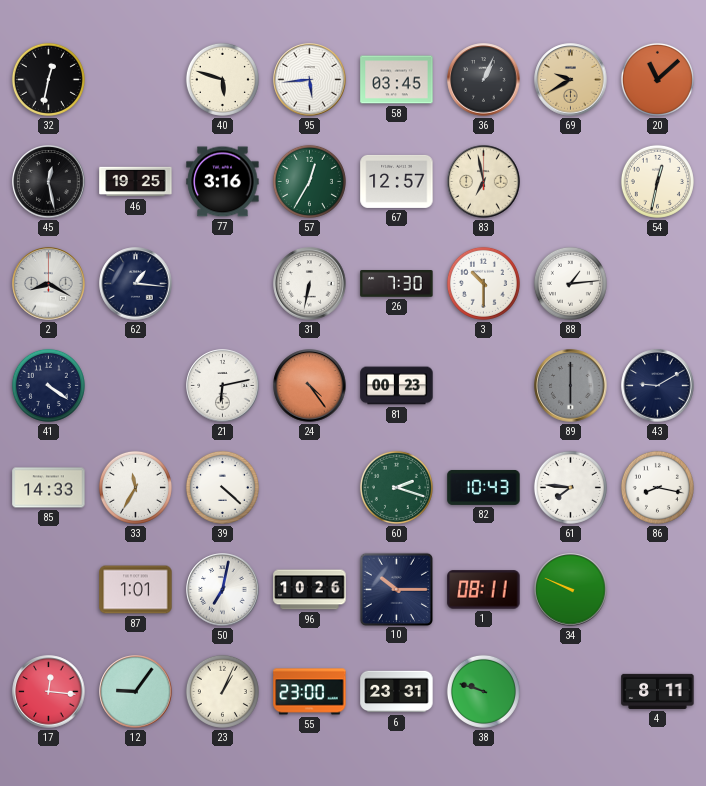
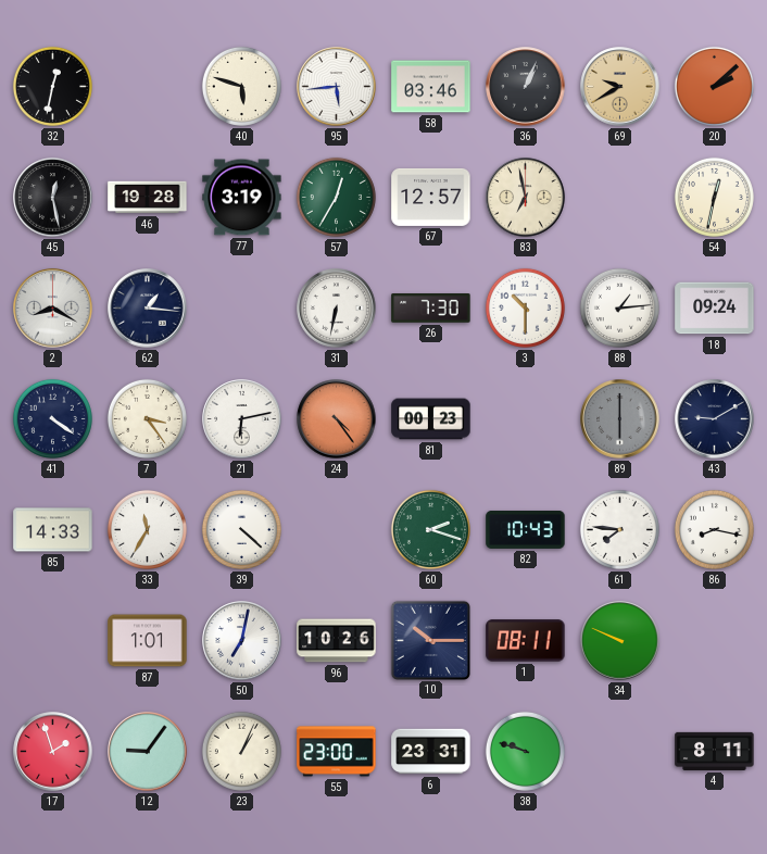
58: 03:45 -> 03:46
20: 11:08 -> 2:08
46: 19:25 -> 19:28
77: 3:16 -> 3:19
18: none -> 09:24
7: none -> 3:24
17: 12:16 -> 1:57
